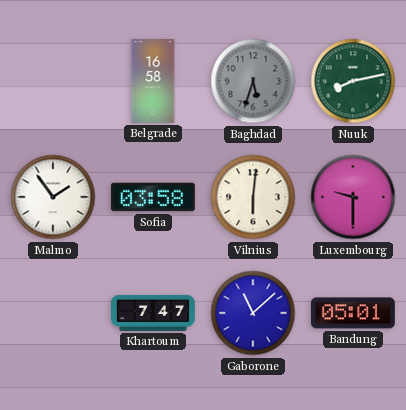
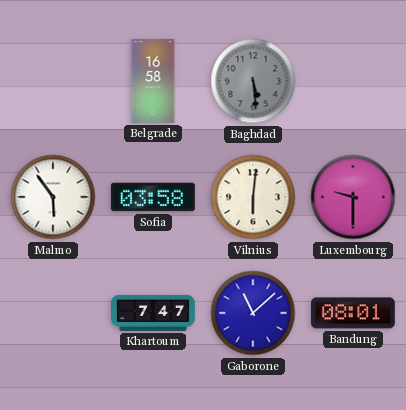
Baghdad: 5:33 -> 5:29
Nuuk: 8:13 -> none
Malmo: 1:54 -> 5:54
Bandung: 05:01 -> 08:01
